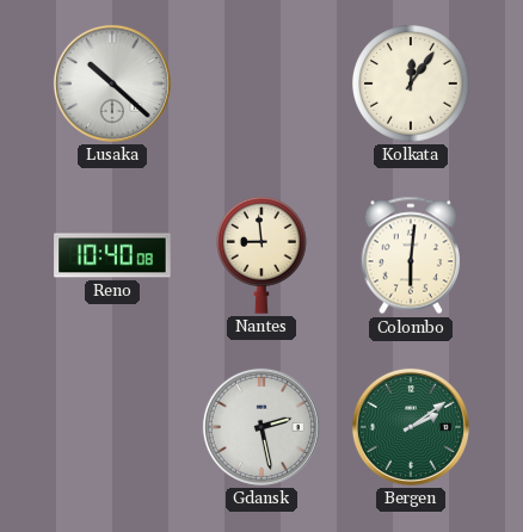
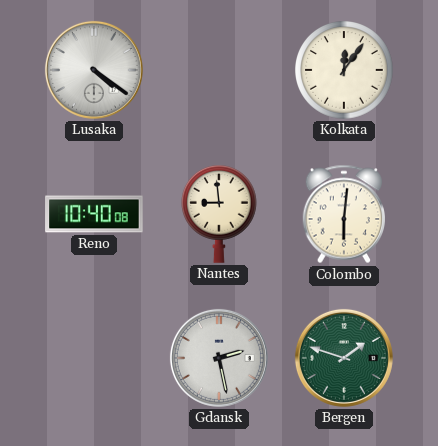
Lusaka: 10:22 -> 4:21
Bergen: 2:09 -> 1:48
